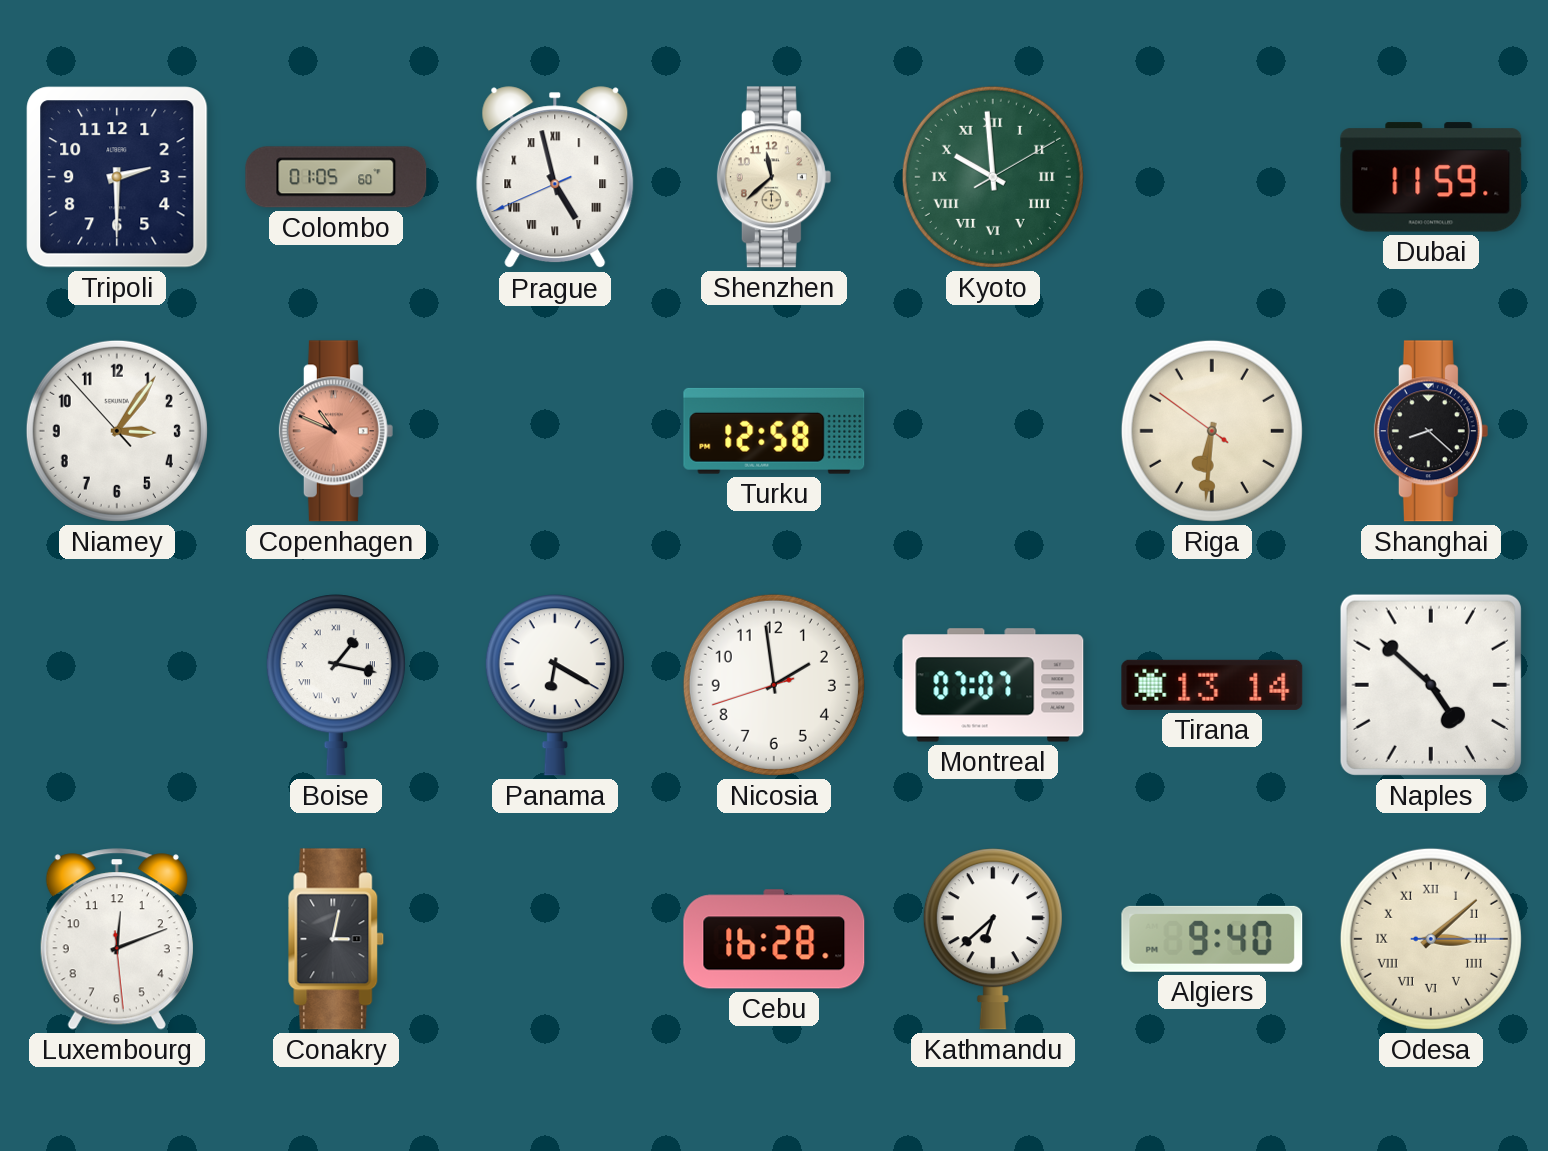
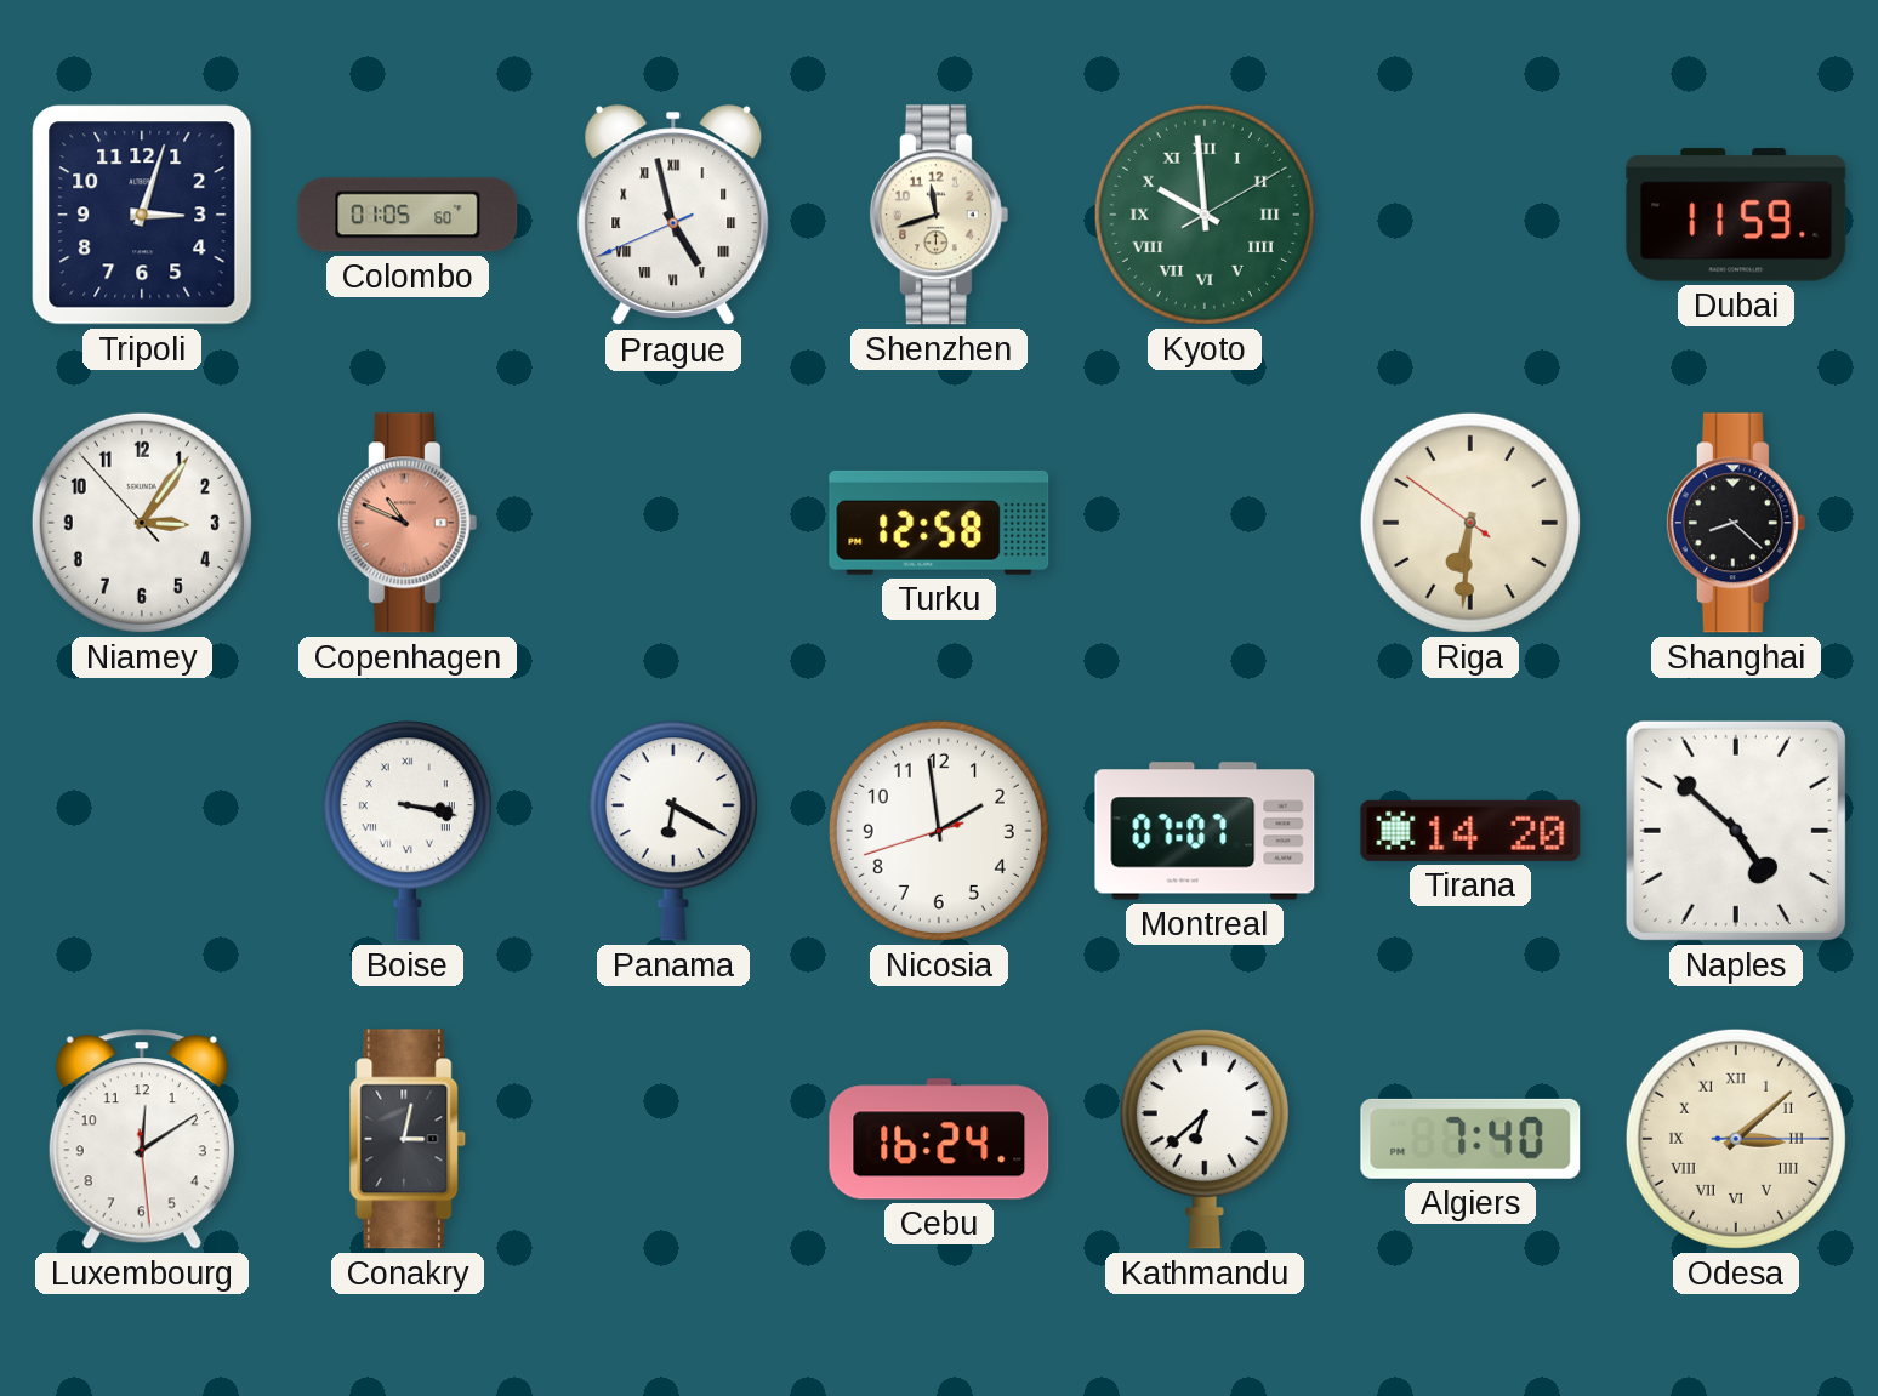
Tripoli: 2:30 -> 3:03
Shenzhen: 11:38 -> 11:42
Boise: 1:17 -> 3:17
Tirana: 13:14 -> 14:20
Luxembourg: 12:11 -> 12:09
Cebu: 16:28 -> 16:24
Algiers: 9:40 -> 7:40
